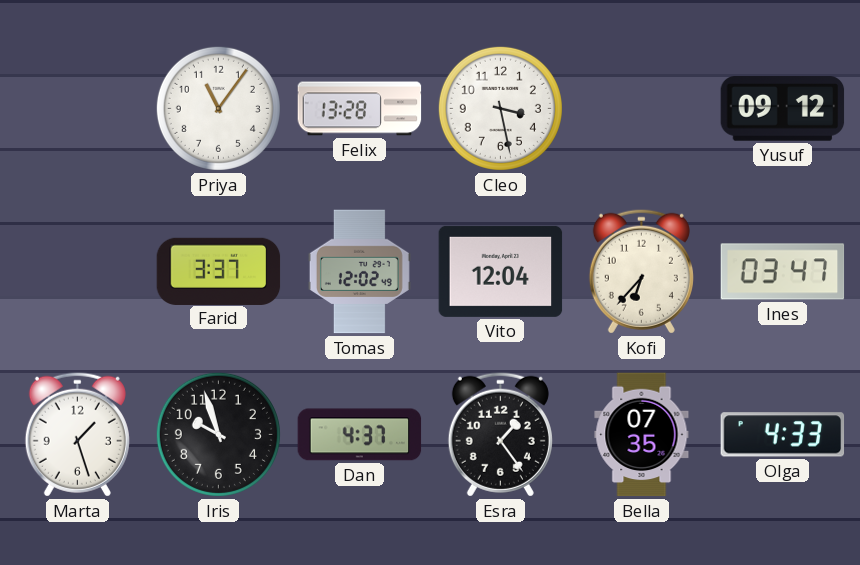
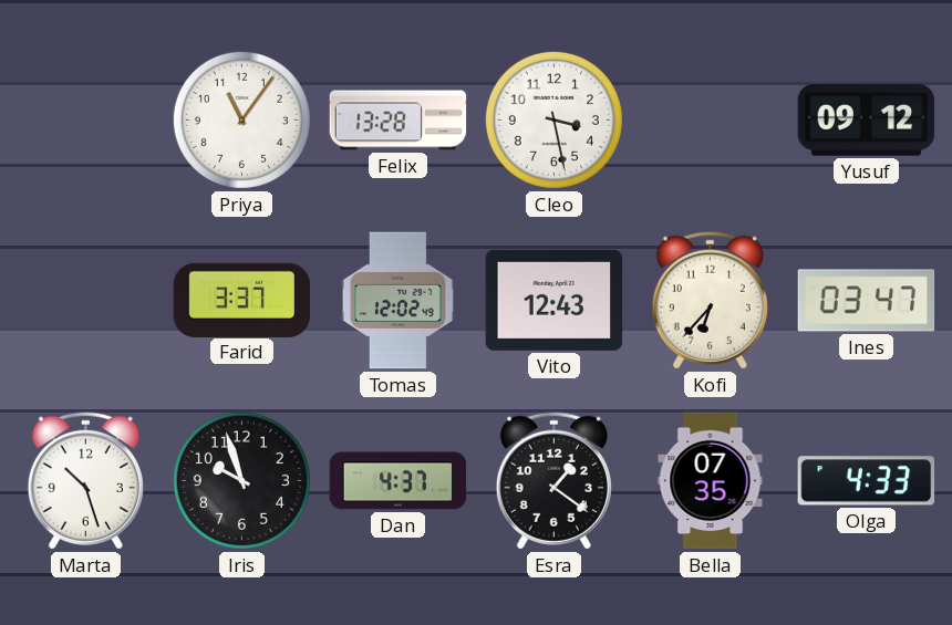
Vito: 12:04 -> 12:43
Marta: 1:27 -> 10:27
Esra: 1:24 -> 1:21
